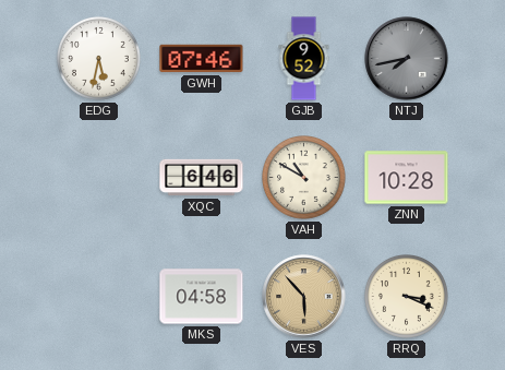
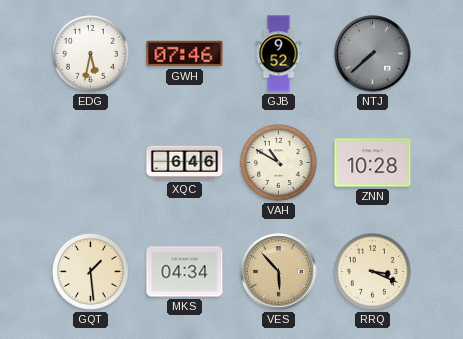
NTJ: 7:43 -> 7:38
GQT: none -> 1:29
MKS: 04:58 -> 04:34
